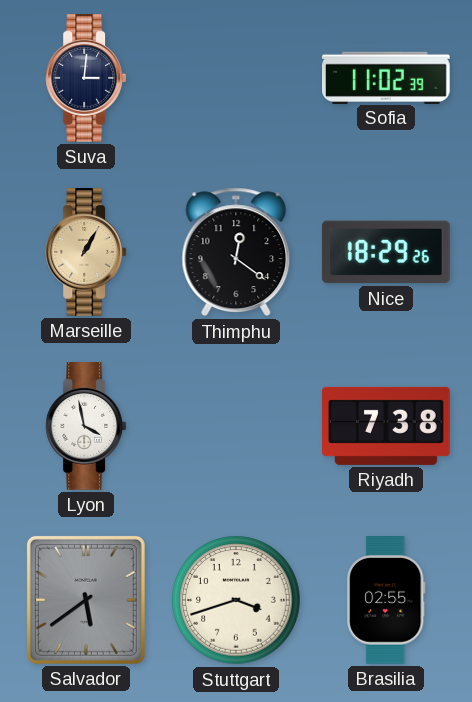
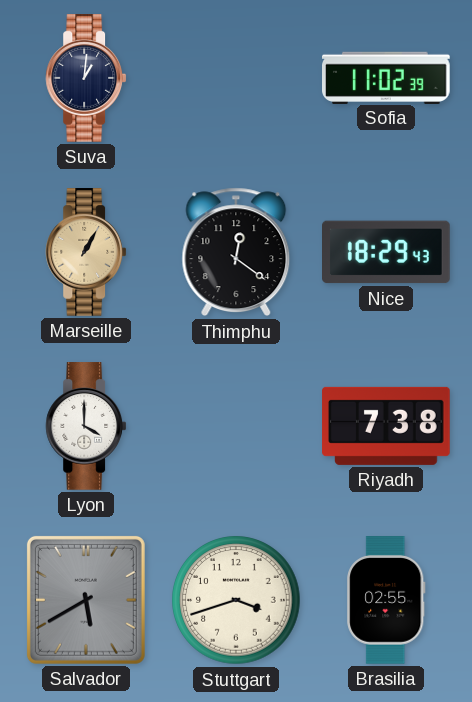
Suva: 3:01 -> 1:01
Nice: 18:29:26 -> 18:29:43
Lyon: 3:58 -> 4:00
Salvador: 5:39 -> 5:40
